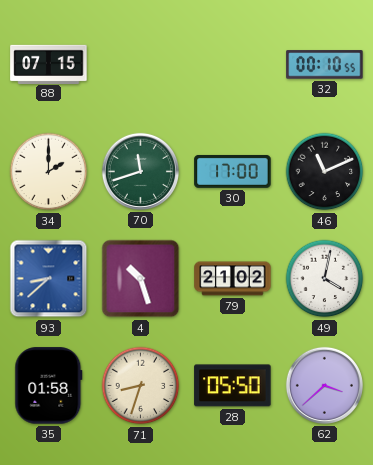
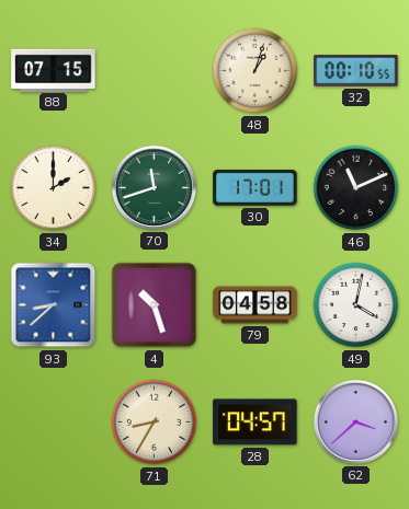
48: none -> 1:03
30: 17:00 -> 17:01
79: 21:02 -> 04:58
35: 01:58 -> none
71: 8:33 -> 8:35
28: 05:50 -> 04:57
